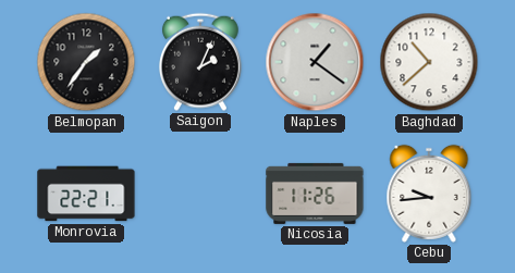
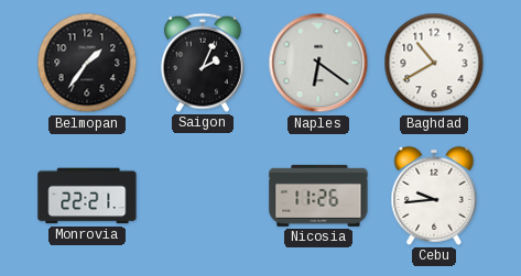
Naples: 1:21 -> 6:21
Baghdad: 10:38 -> 10:40
